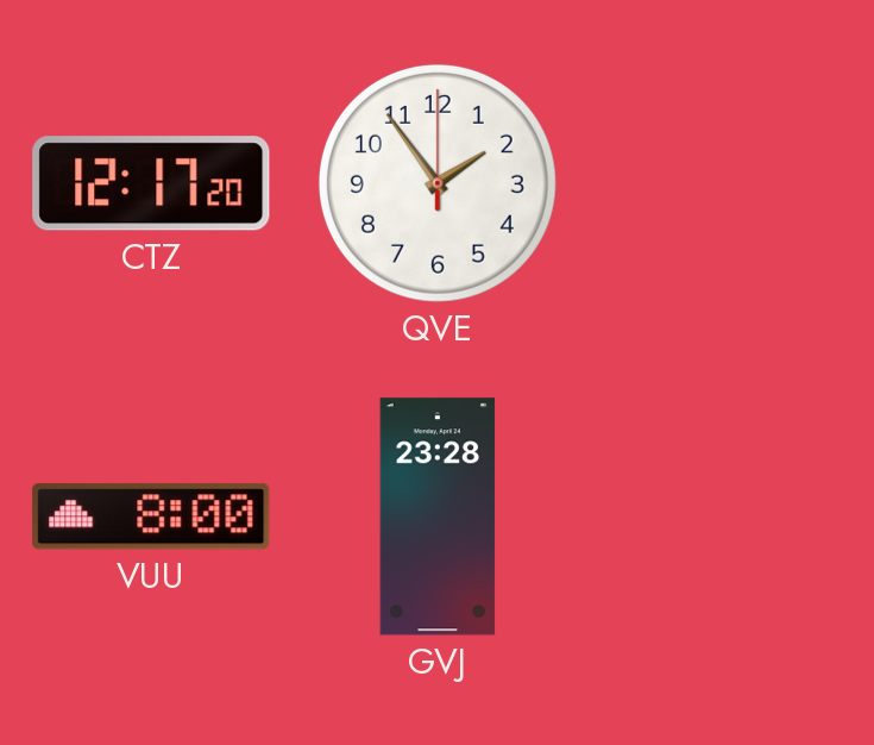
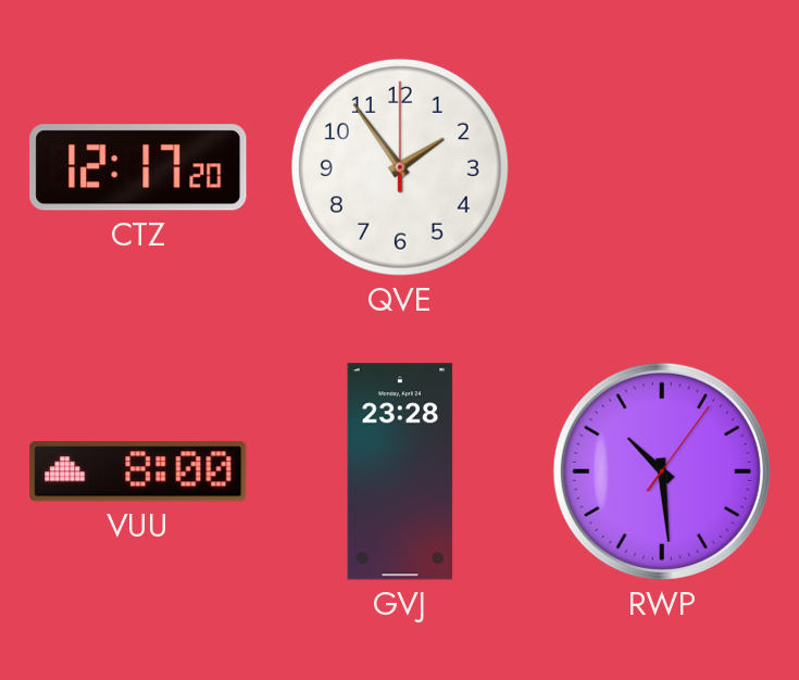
RWP: none -> 10:29
